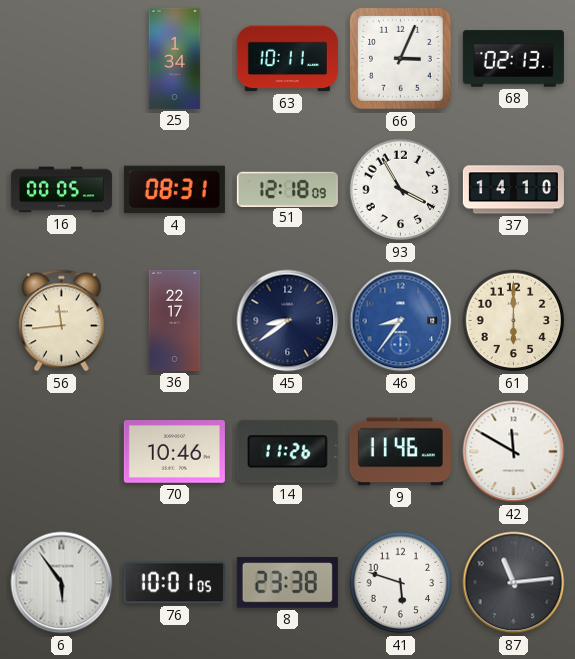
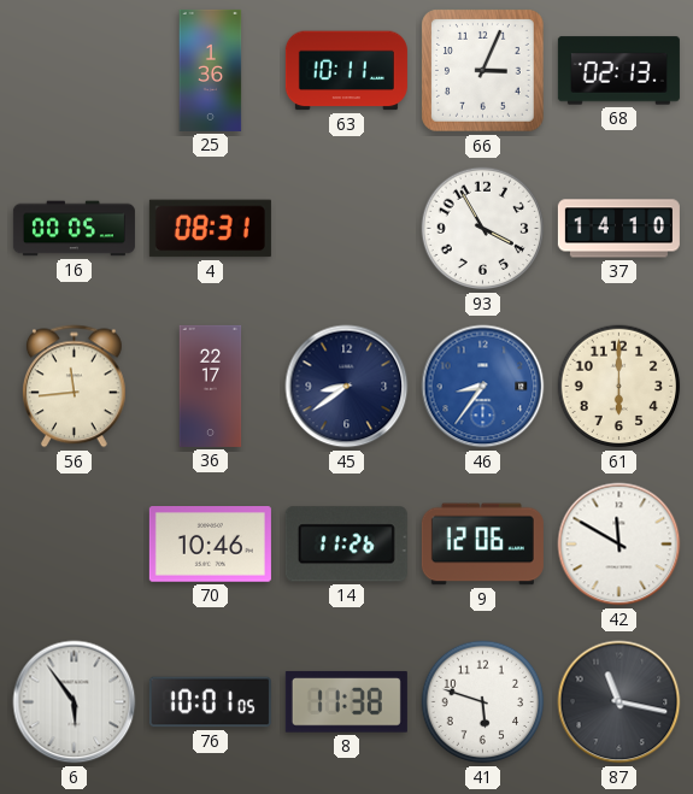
25: 1:34 -> 1:36
51: 12:18 -> none
9: 11:46 -> 12:06
8: 23:38 -> 11:38
87: 11:14 -> 11:17
